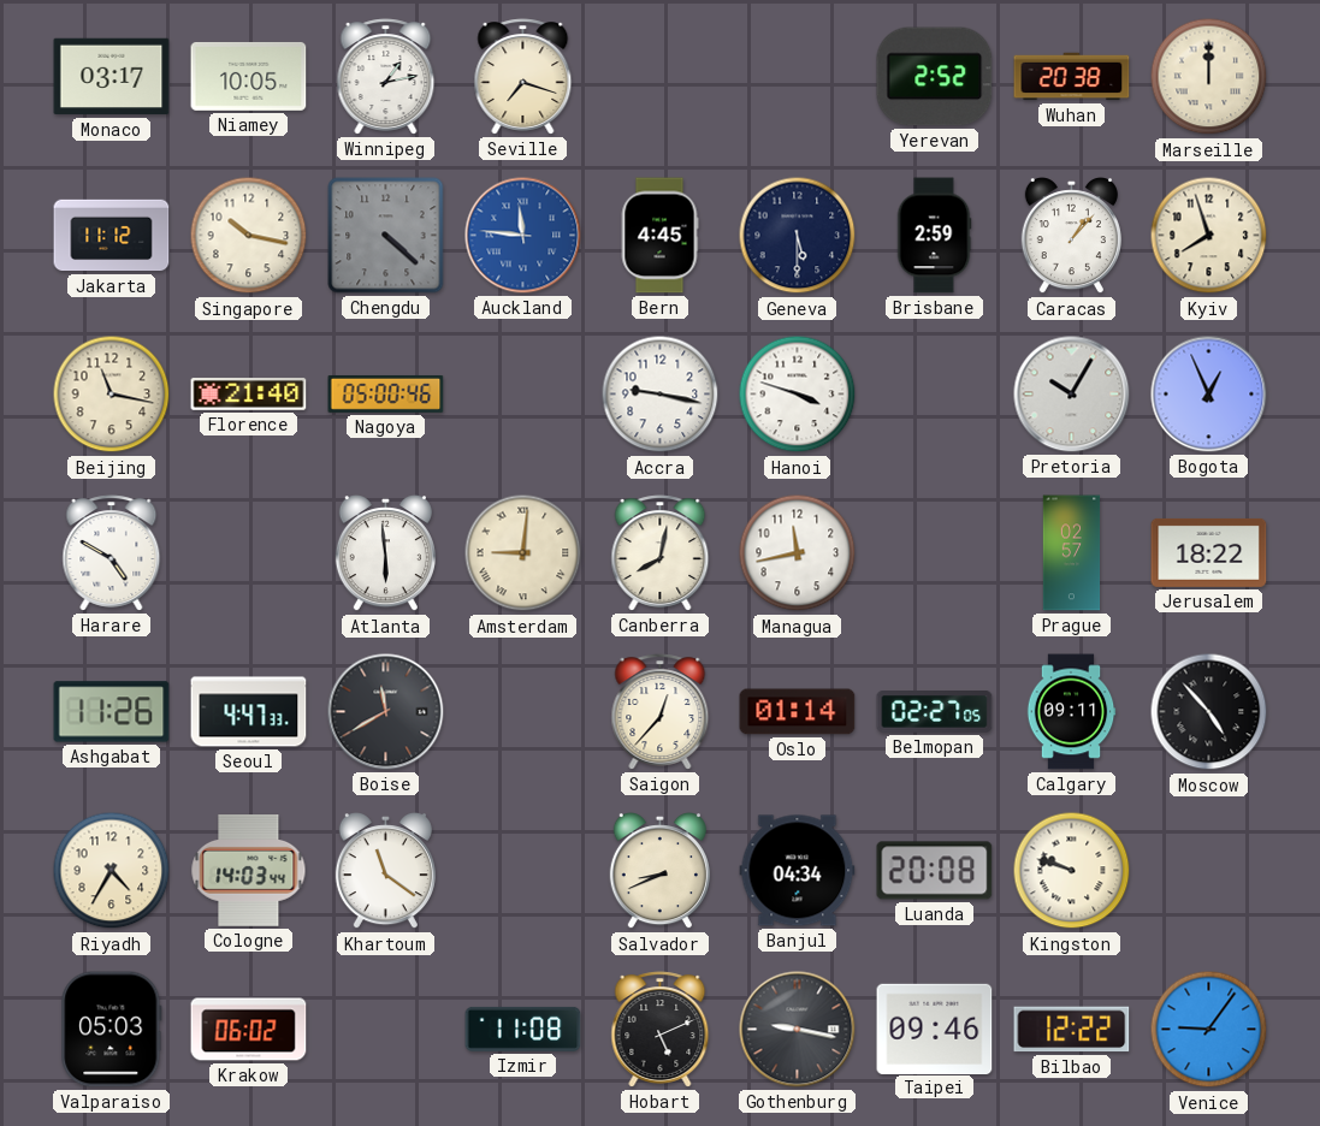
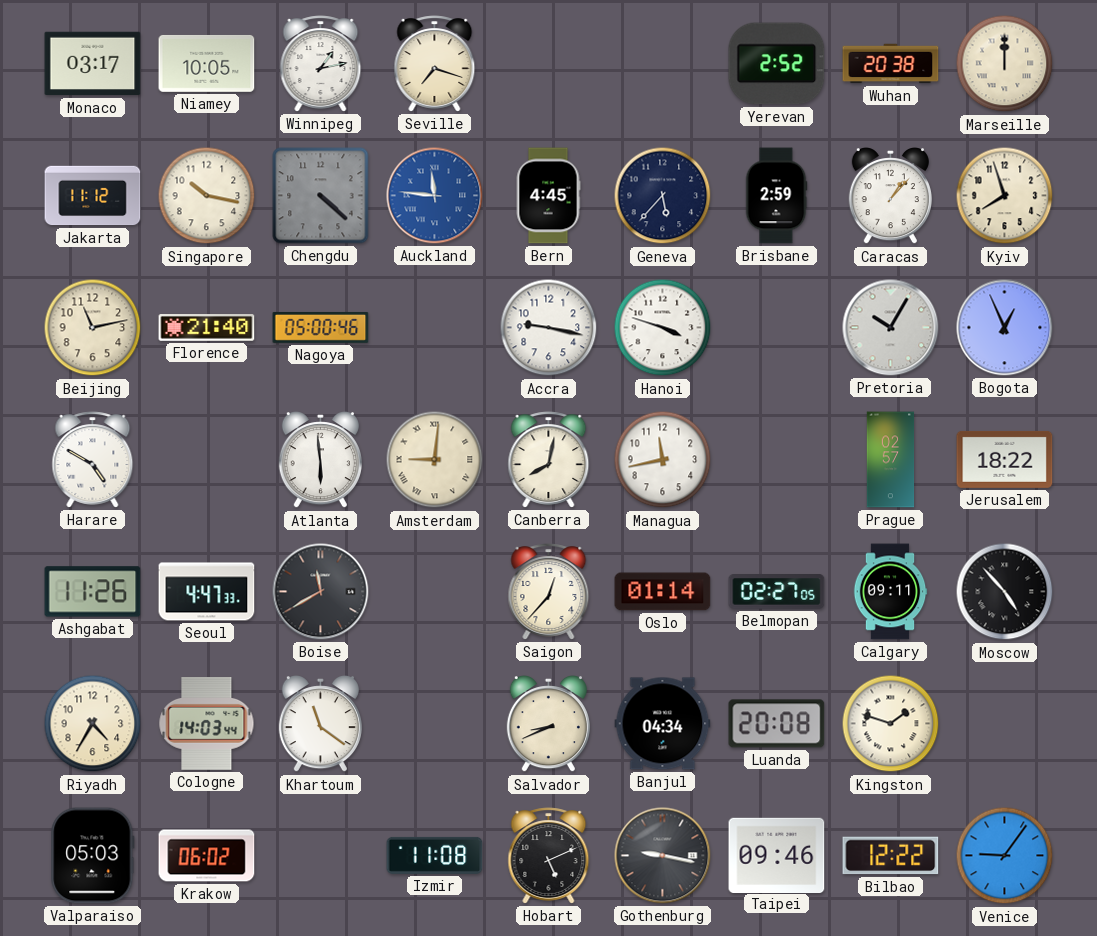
Geneva: 5:30 -> 5:37
Beijing: 11:17 -> 11:13
Kingston: 9:48 -> 1:48
